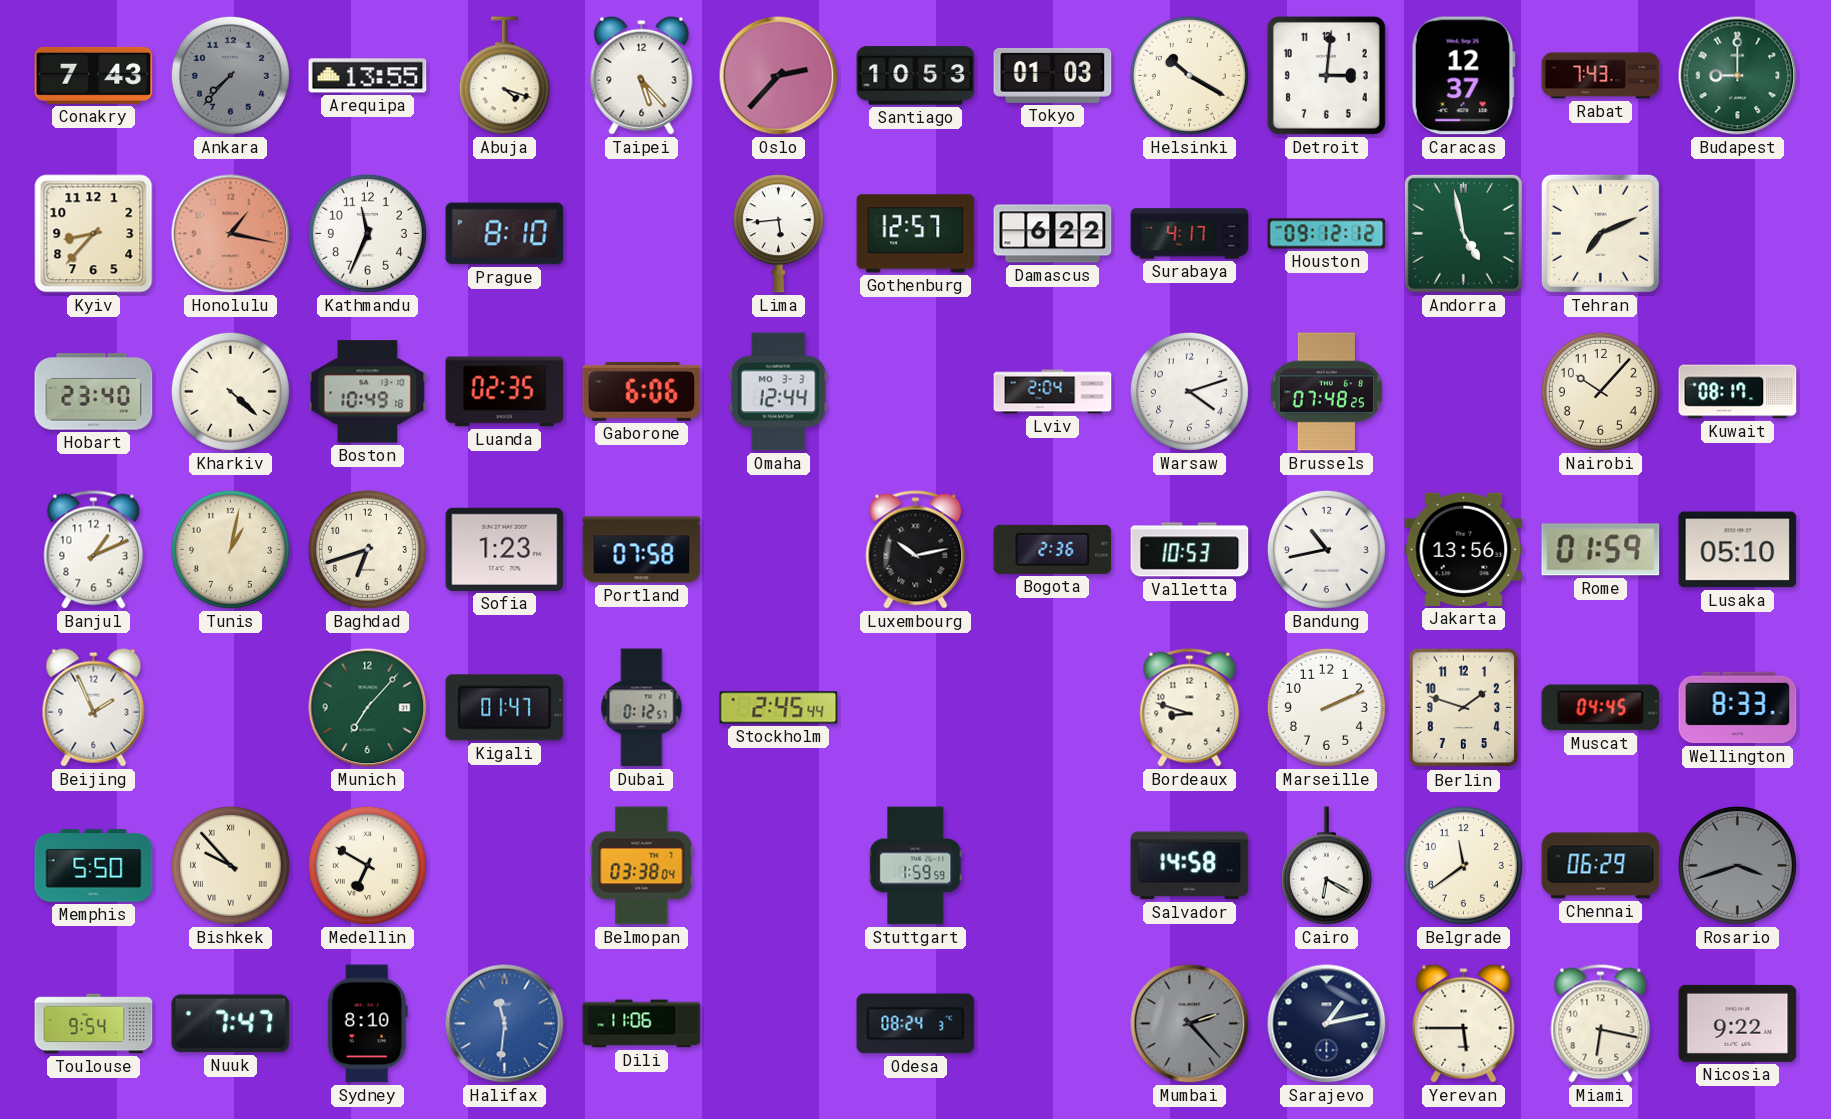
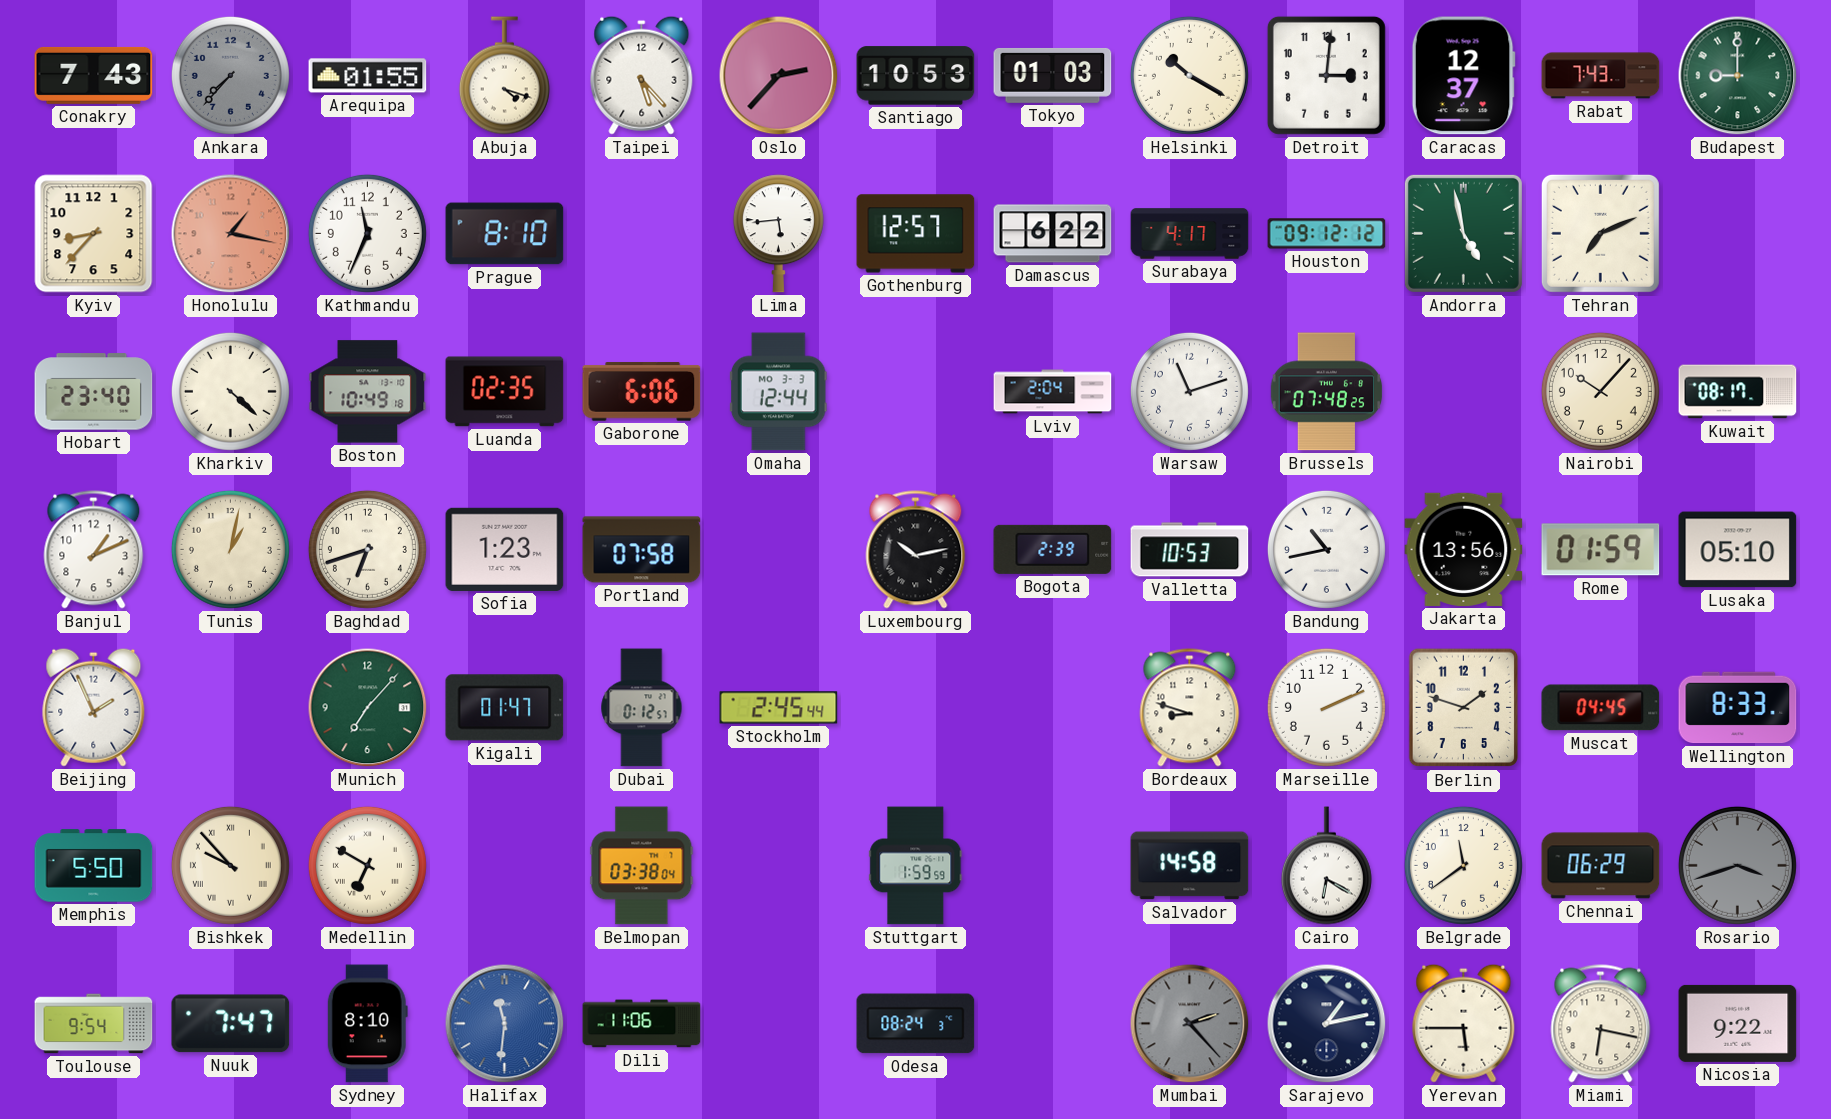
Arequipa: 13:55 -> 01:55
Warsaw: 4:12 -> 11:12
Bogota: 2:36 -> 2:39
